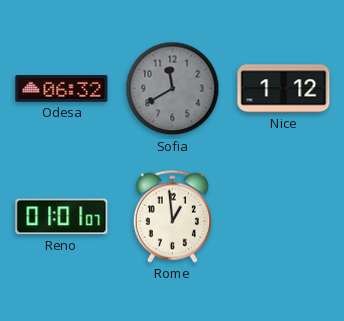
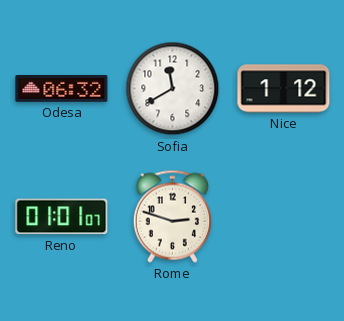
Sofia dial: grey -> white
Rome: 12:59 -> 2:48
